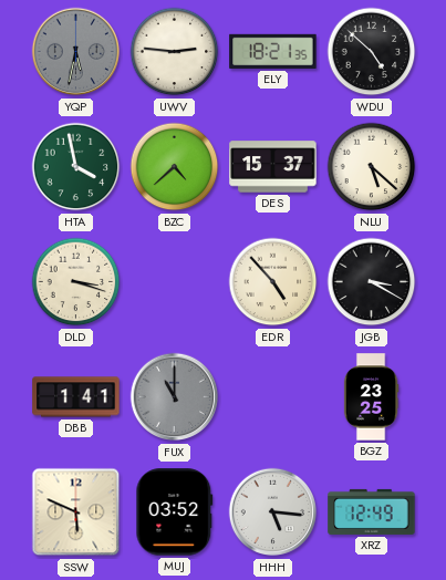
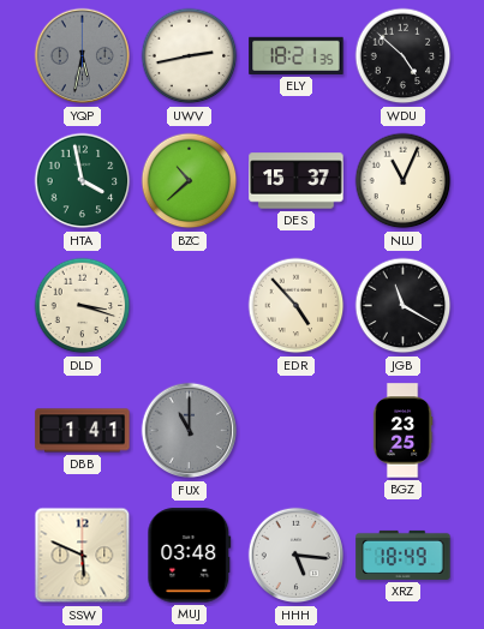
UWV: 2:46 -> 2:43
BZC: 4:38 -> 10:38
NLU: 5:22 -> 11:04
JGB: 3:20 -> 11:20
MUJ: 03:52 -> 03:48
XRZ: 12:49 -> 18:49
